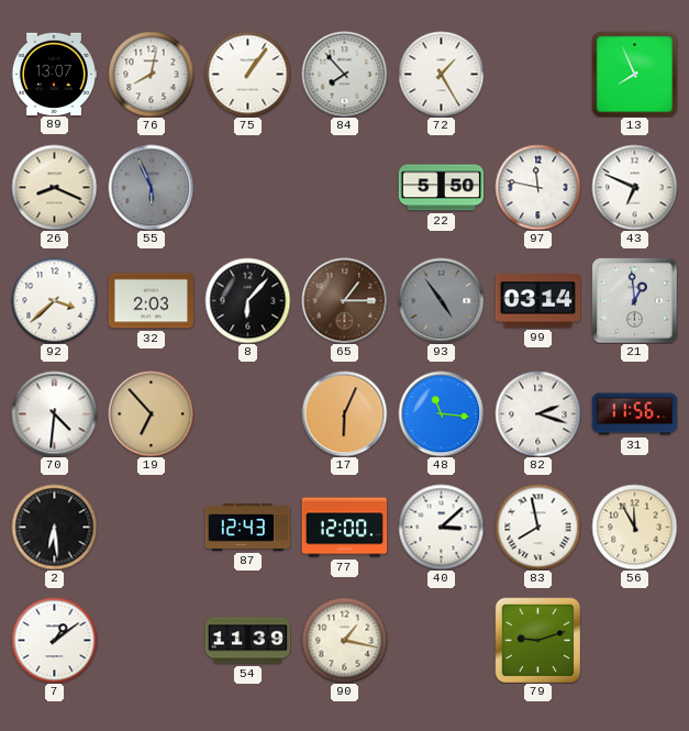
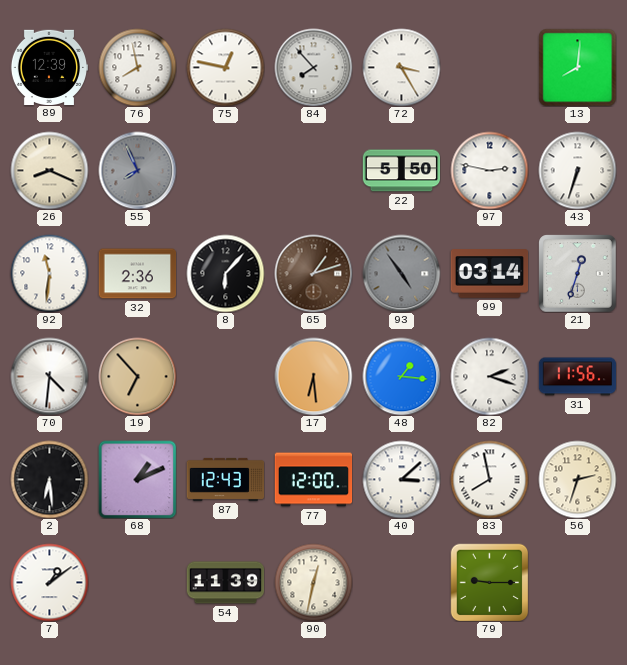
89: 13:07 -> 12:39
76: 8:02 -> 7:58
75: 1:06 -> 12:47
72: 1:25 -> 3:25
13: 7:56 -> 8:01
55: 5:56 -> 7:56
97: 11:47 -> 2:47
43: 6:49 -> 6:33
92: 3:38 -> 11:31
32: 2:03 -> 2:36
65: 1:15 -> 1:12
21: 12:59 -> 12:33
17: 6:04 -> 6:29
48: 11:16 -> 1:16
68: none -> 1:11
56: 11:55 -> 2:33
90: 1:17 -> 12:32
79: 9:12 -> 9:15
